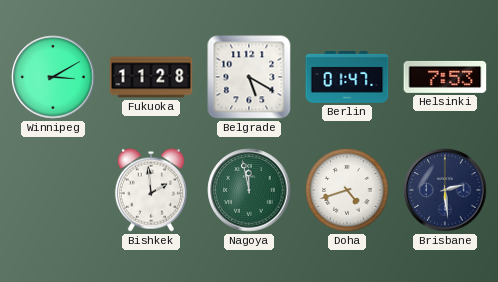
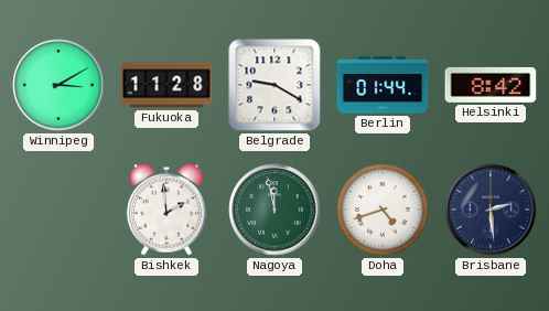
Belgrade: 5:20 -> 9:20
Berlin: 01:47 -> 01:44
Helsinki: 7:53 -> 8:42
